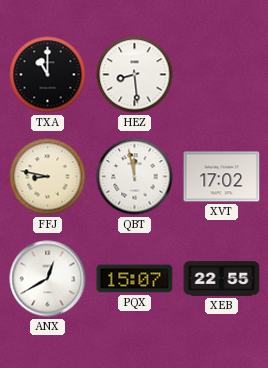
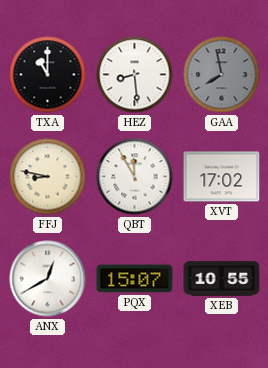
GAA: none -> 7:58
QBT: 11:58 -> 11:55
XEB: 22:55 -> 10:55
